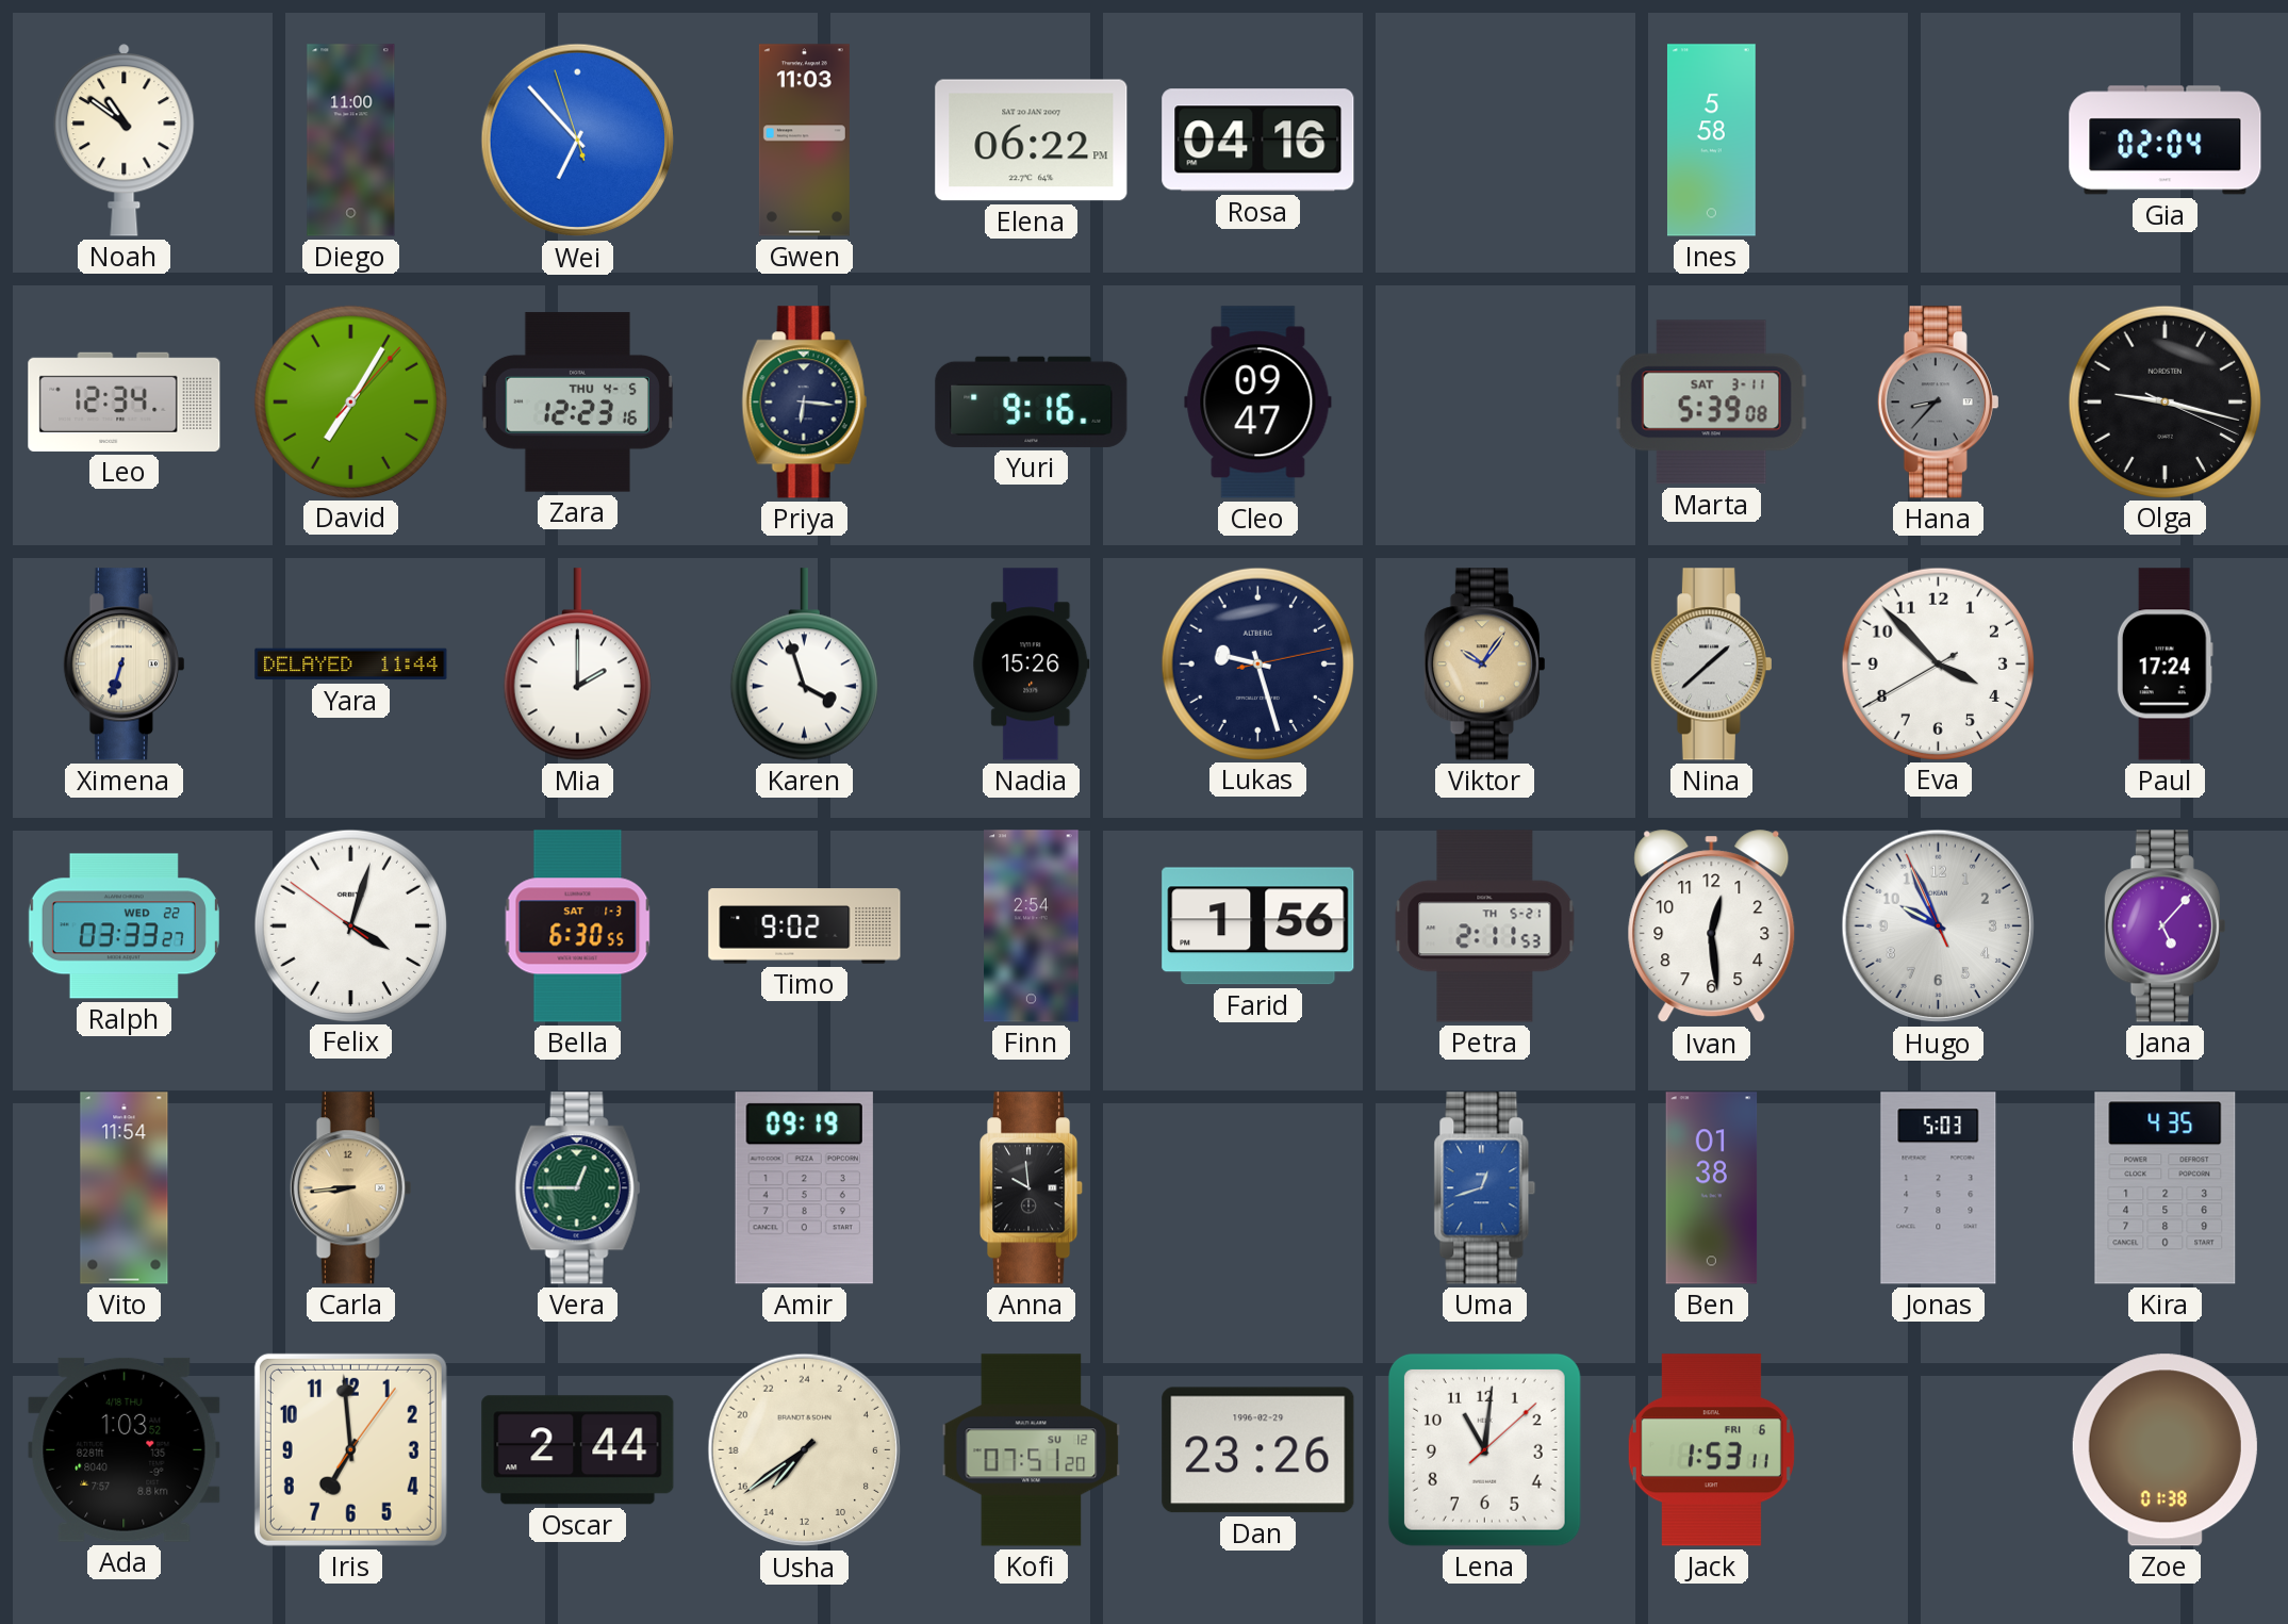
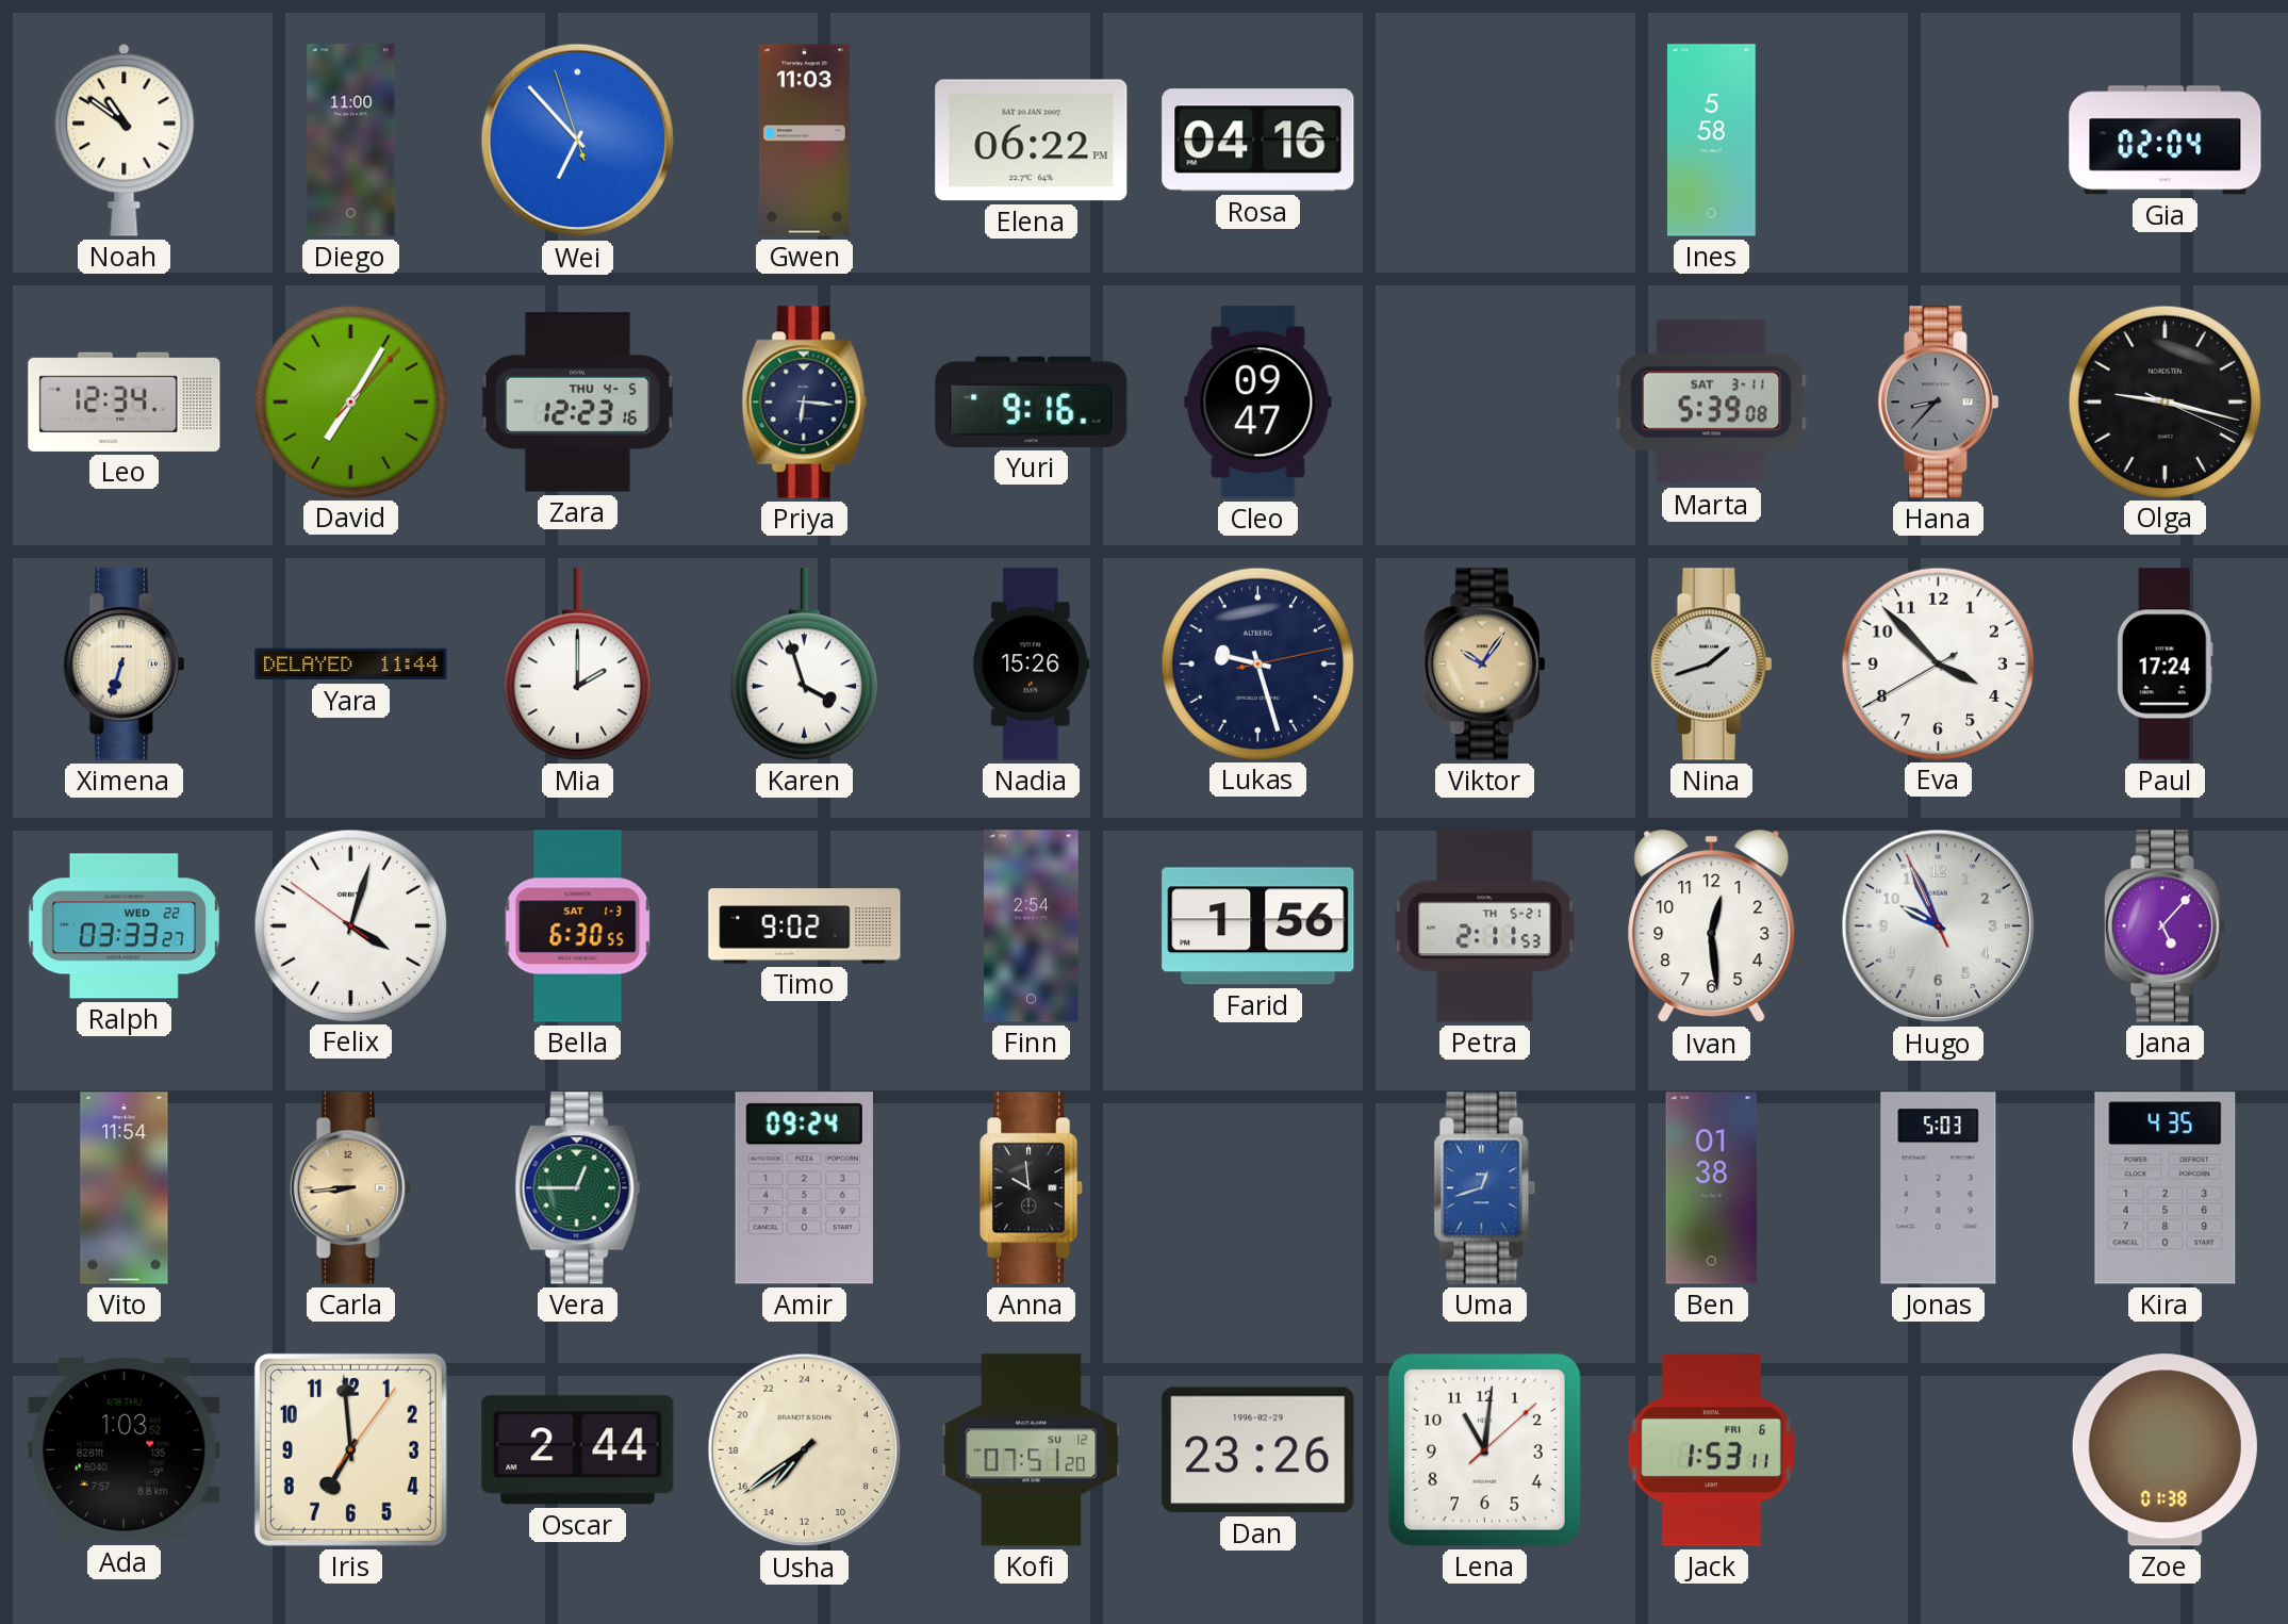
Nina: 1:38 -> 1:42
Amir: 09:19 -> 09:24
